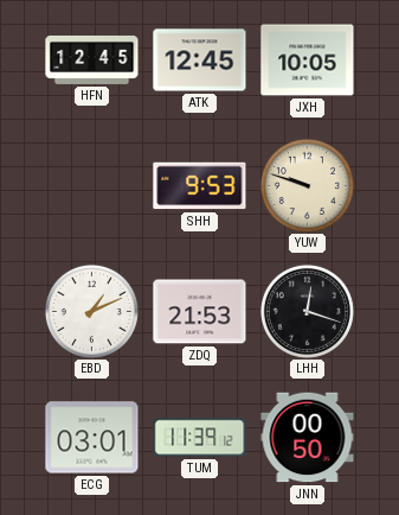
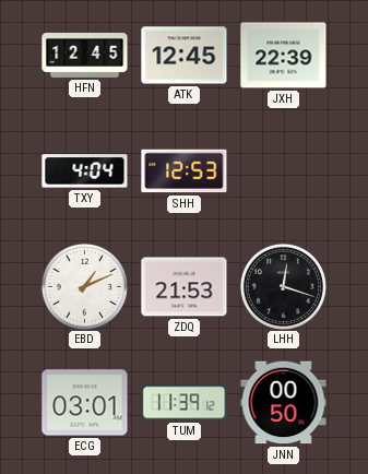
JXH: 10:05 -> 22:39
TXY: none -> 4:04
SHH: 9:53 -> 12:53
YUW: 9:48 -> none
